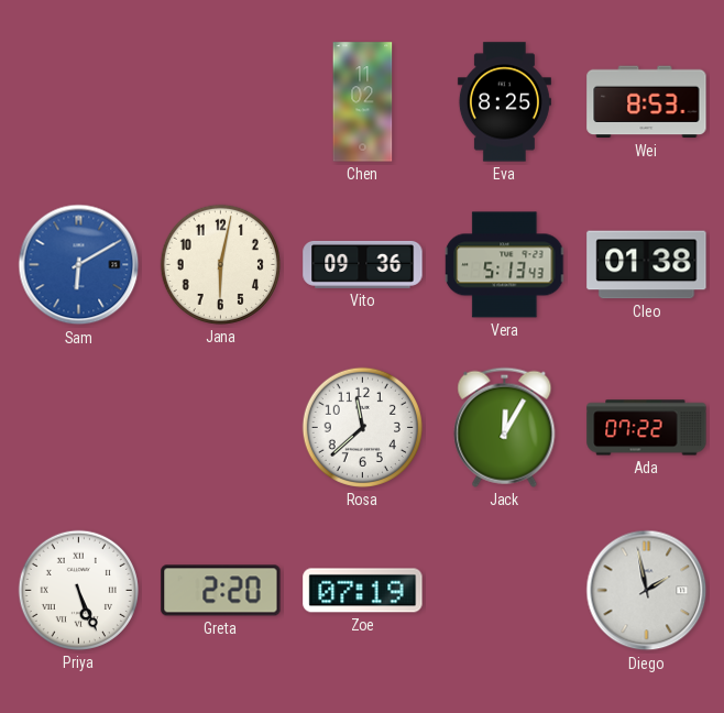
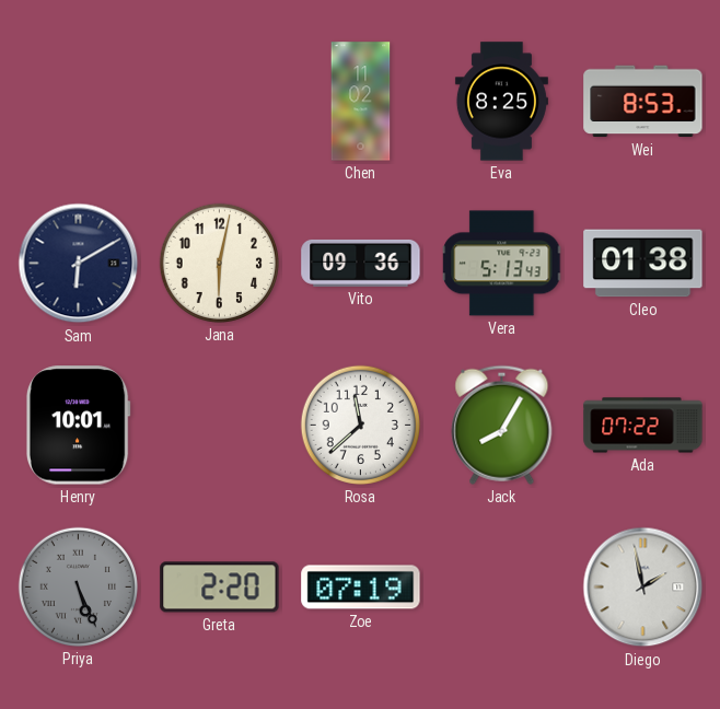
Sam dial: blue -> navy
Henry: none -> 10:01
Jack: 12:05 -> 8:05
Priya dial: white -> grey
